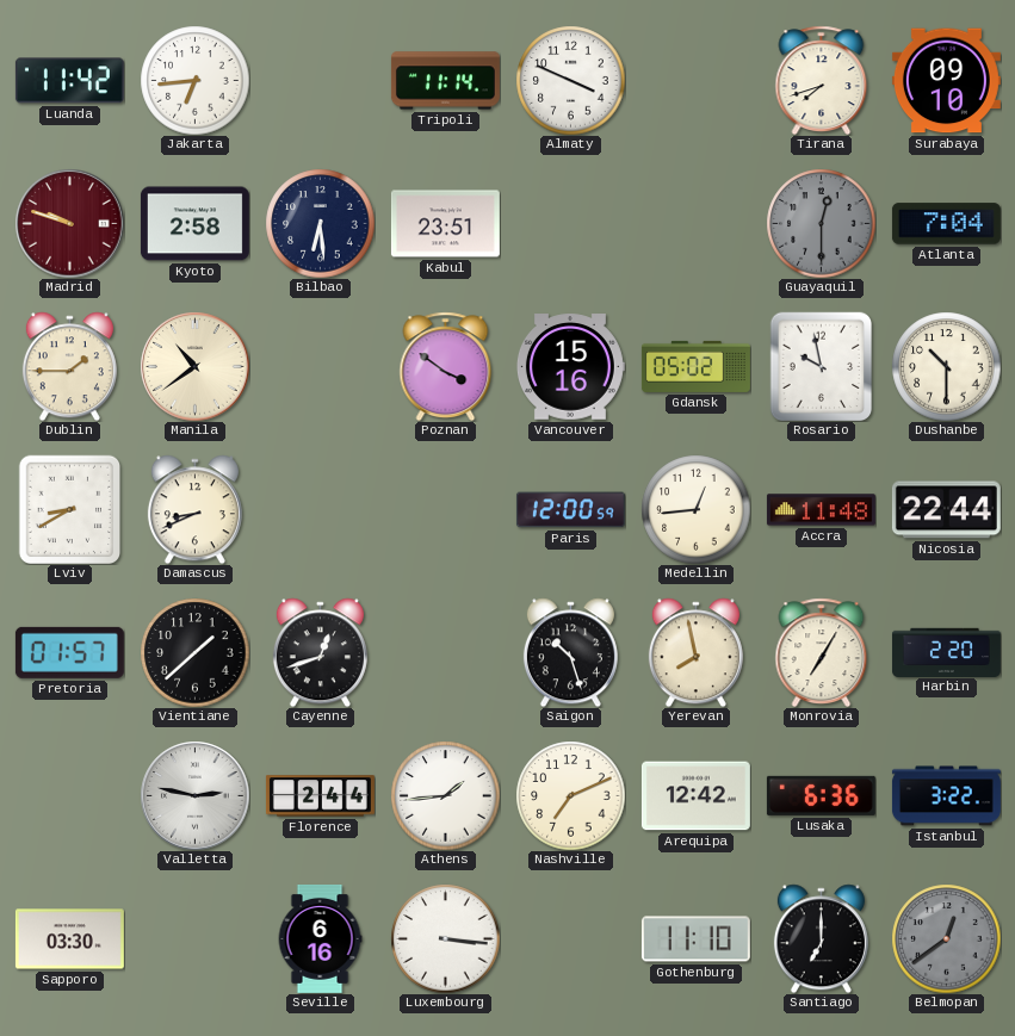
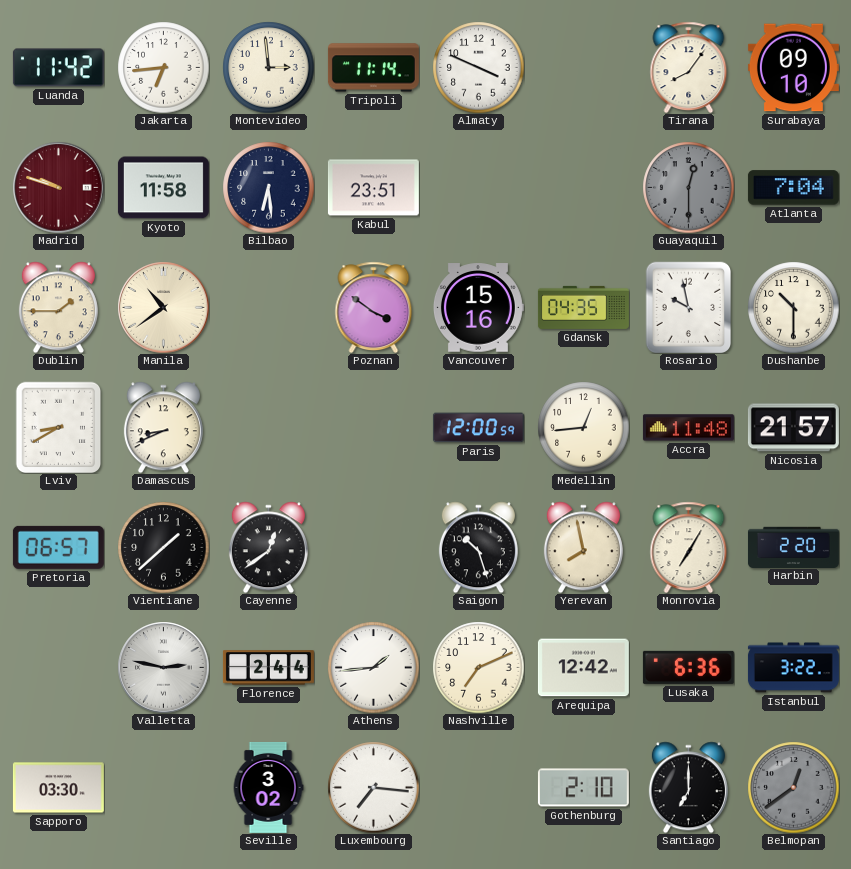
Montevideo: none -> 2:59
Tirana: 7:42 -> 8:06
Kyoto: 2:58 -> 11:58
Gdansk: 05:02 -> 04:35
Nicosia: 22:44 -> 21:57
Pretoria: 01:57 -> 06:57
Cayenne: 12:42 -> 12:39
Seville: 6:16 -> 3:02
Luxembourg: 3:16 -> 7:16
Gothenburg: 11:10 -> 2:10
